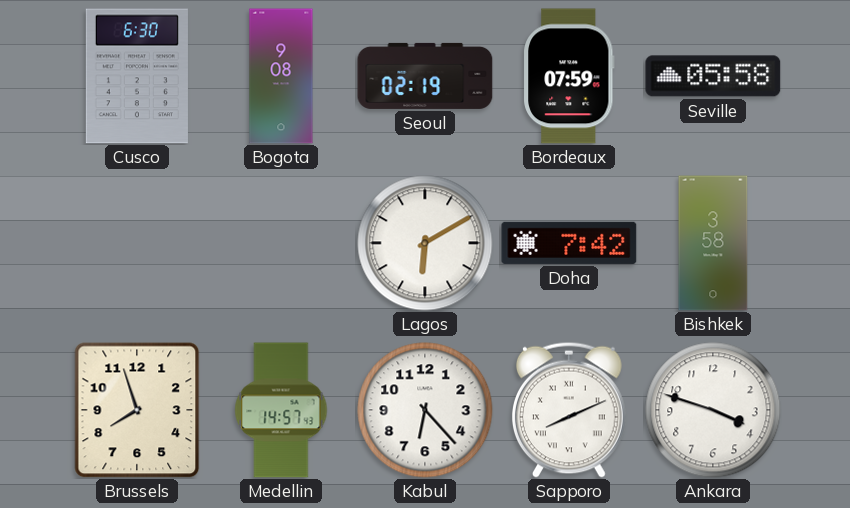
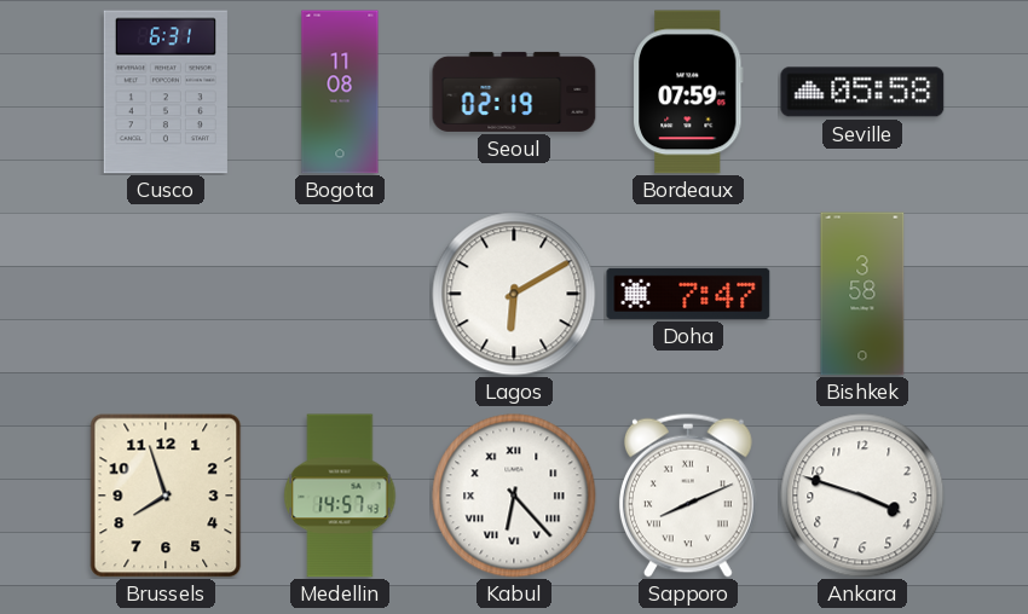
Cusco: 6:30 -> 6:31
Bogota: 9:08 -> 11:08
Doha: 7:42 -> 7:47
Kabul numerals: Arabic -> Roman
